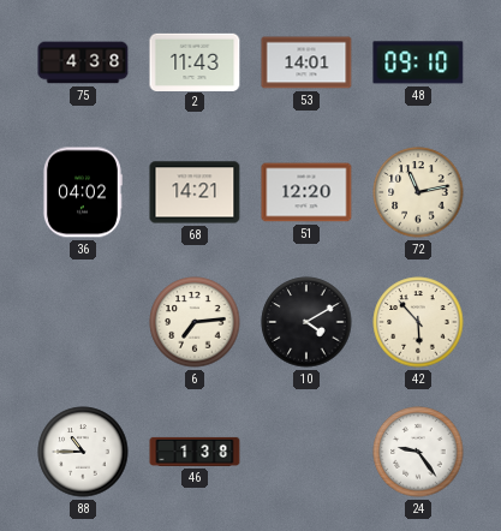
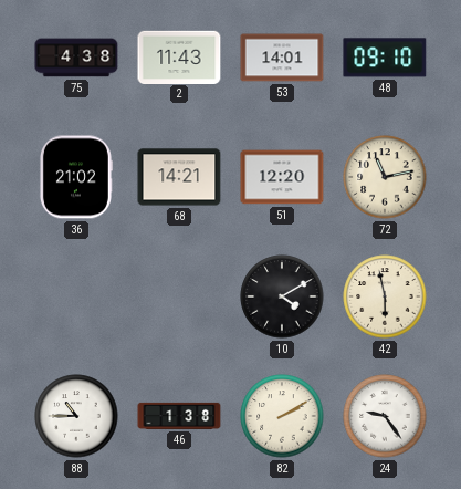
36: 04:02 -> 21:02
6: 7:14 -> none
42: 5:53 -> 5:58
82: none -> 2:10
